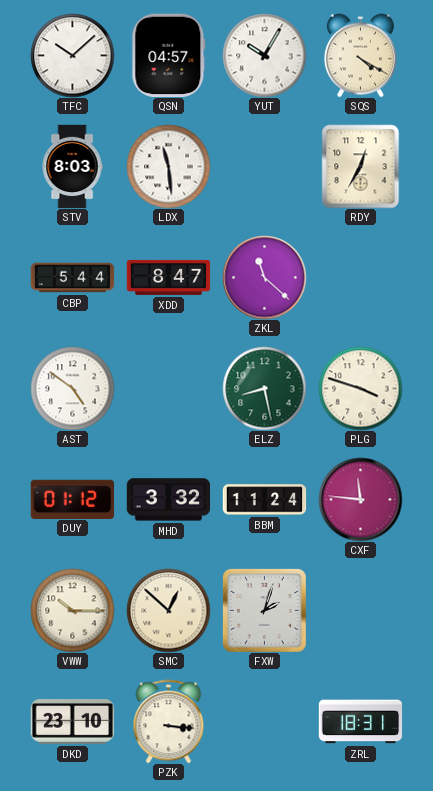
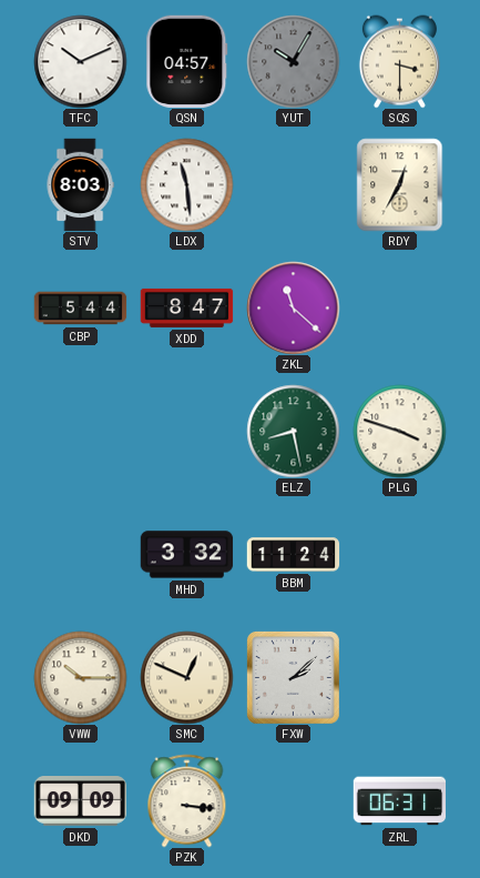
TFC: 10:08 -> 10:11
YUT dial: white -> grey
SQS: 4:20 -> 3:30
AST: 4:51 -> none
DUY: 01:12 -> none
CXF: 11:46 -> none
SMC: 12:52 -> 12:49
FXW: 2:03 -> 2:08
DKD: 23:10 -> 09:09
ZRL: 18:31 -> 06:31
